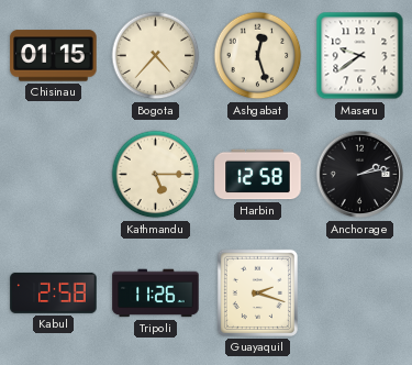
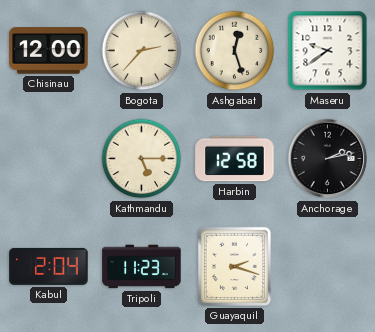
Chisinau: 01:15 -> 12:00
Bogota: 4:37 -> 2:37
Kabul: 2:58 -> 2:04
Tripoli: 11:26 -> 11:23
